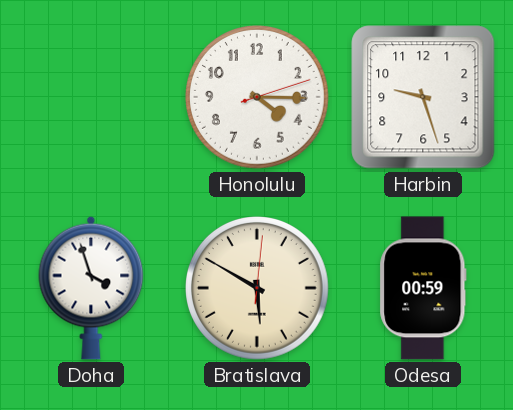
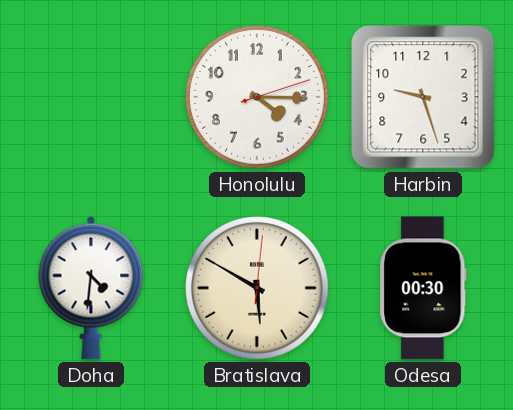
Doha: 3:57 -> 4:31
Odesa: 00:59 -> 00:30
